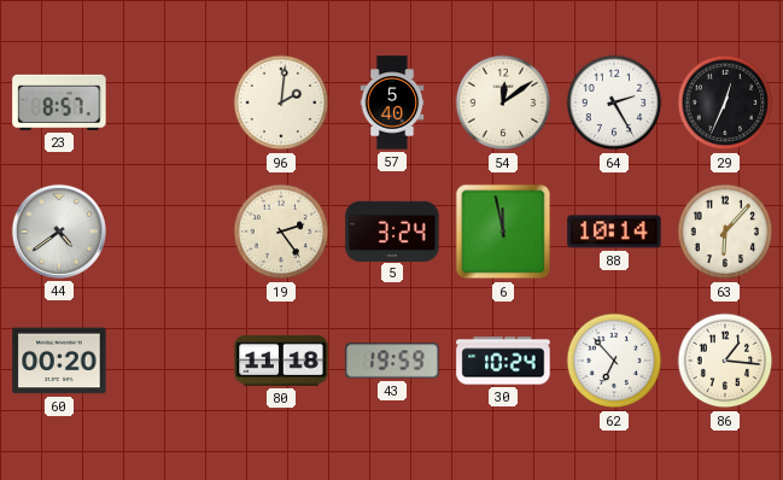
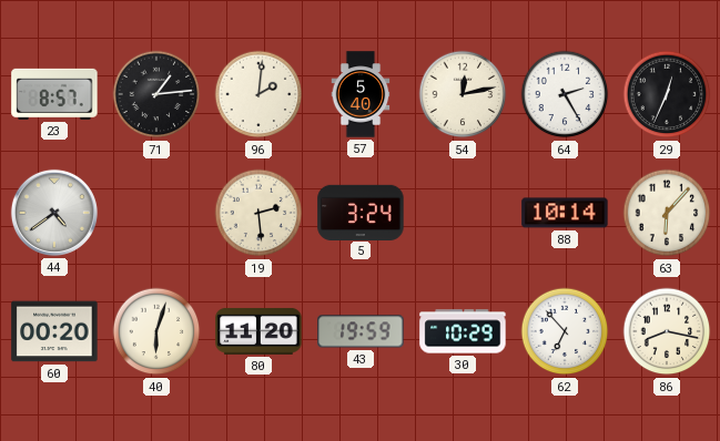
71: none -> 1:14
54: 12:09 -> 12:13
19: 2:24 -> 2:29
6: 11:58 -> none
40: none -> 6:03
80: 11:18 -> 11:20
30: 10:24 -> 10:29
86: 1:16 -> 8:17
